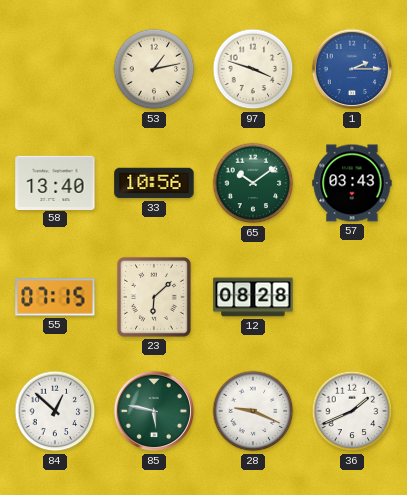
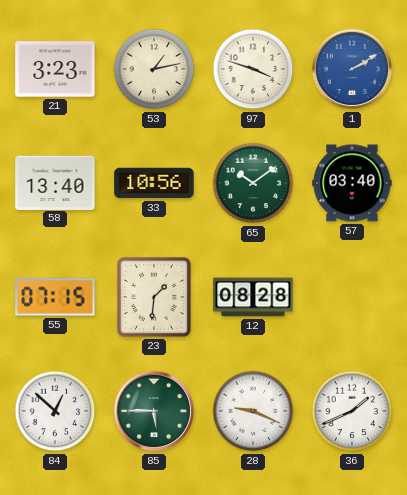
21: none -> 3:23
1: 2:15 -> 2:10
57: 03:43 -> 03:40
23: 6:08 -> 1:31
85: 5:47 -> 5:45
